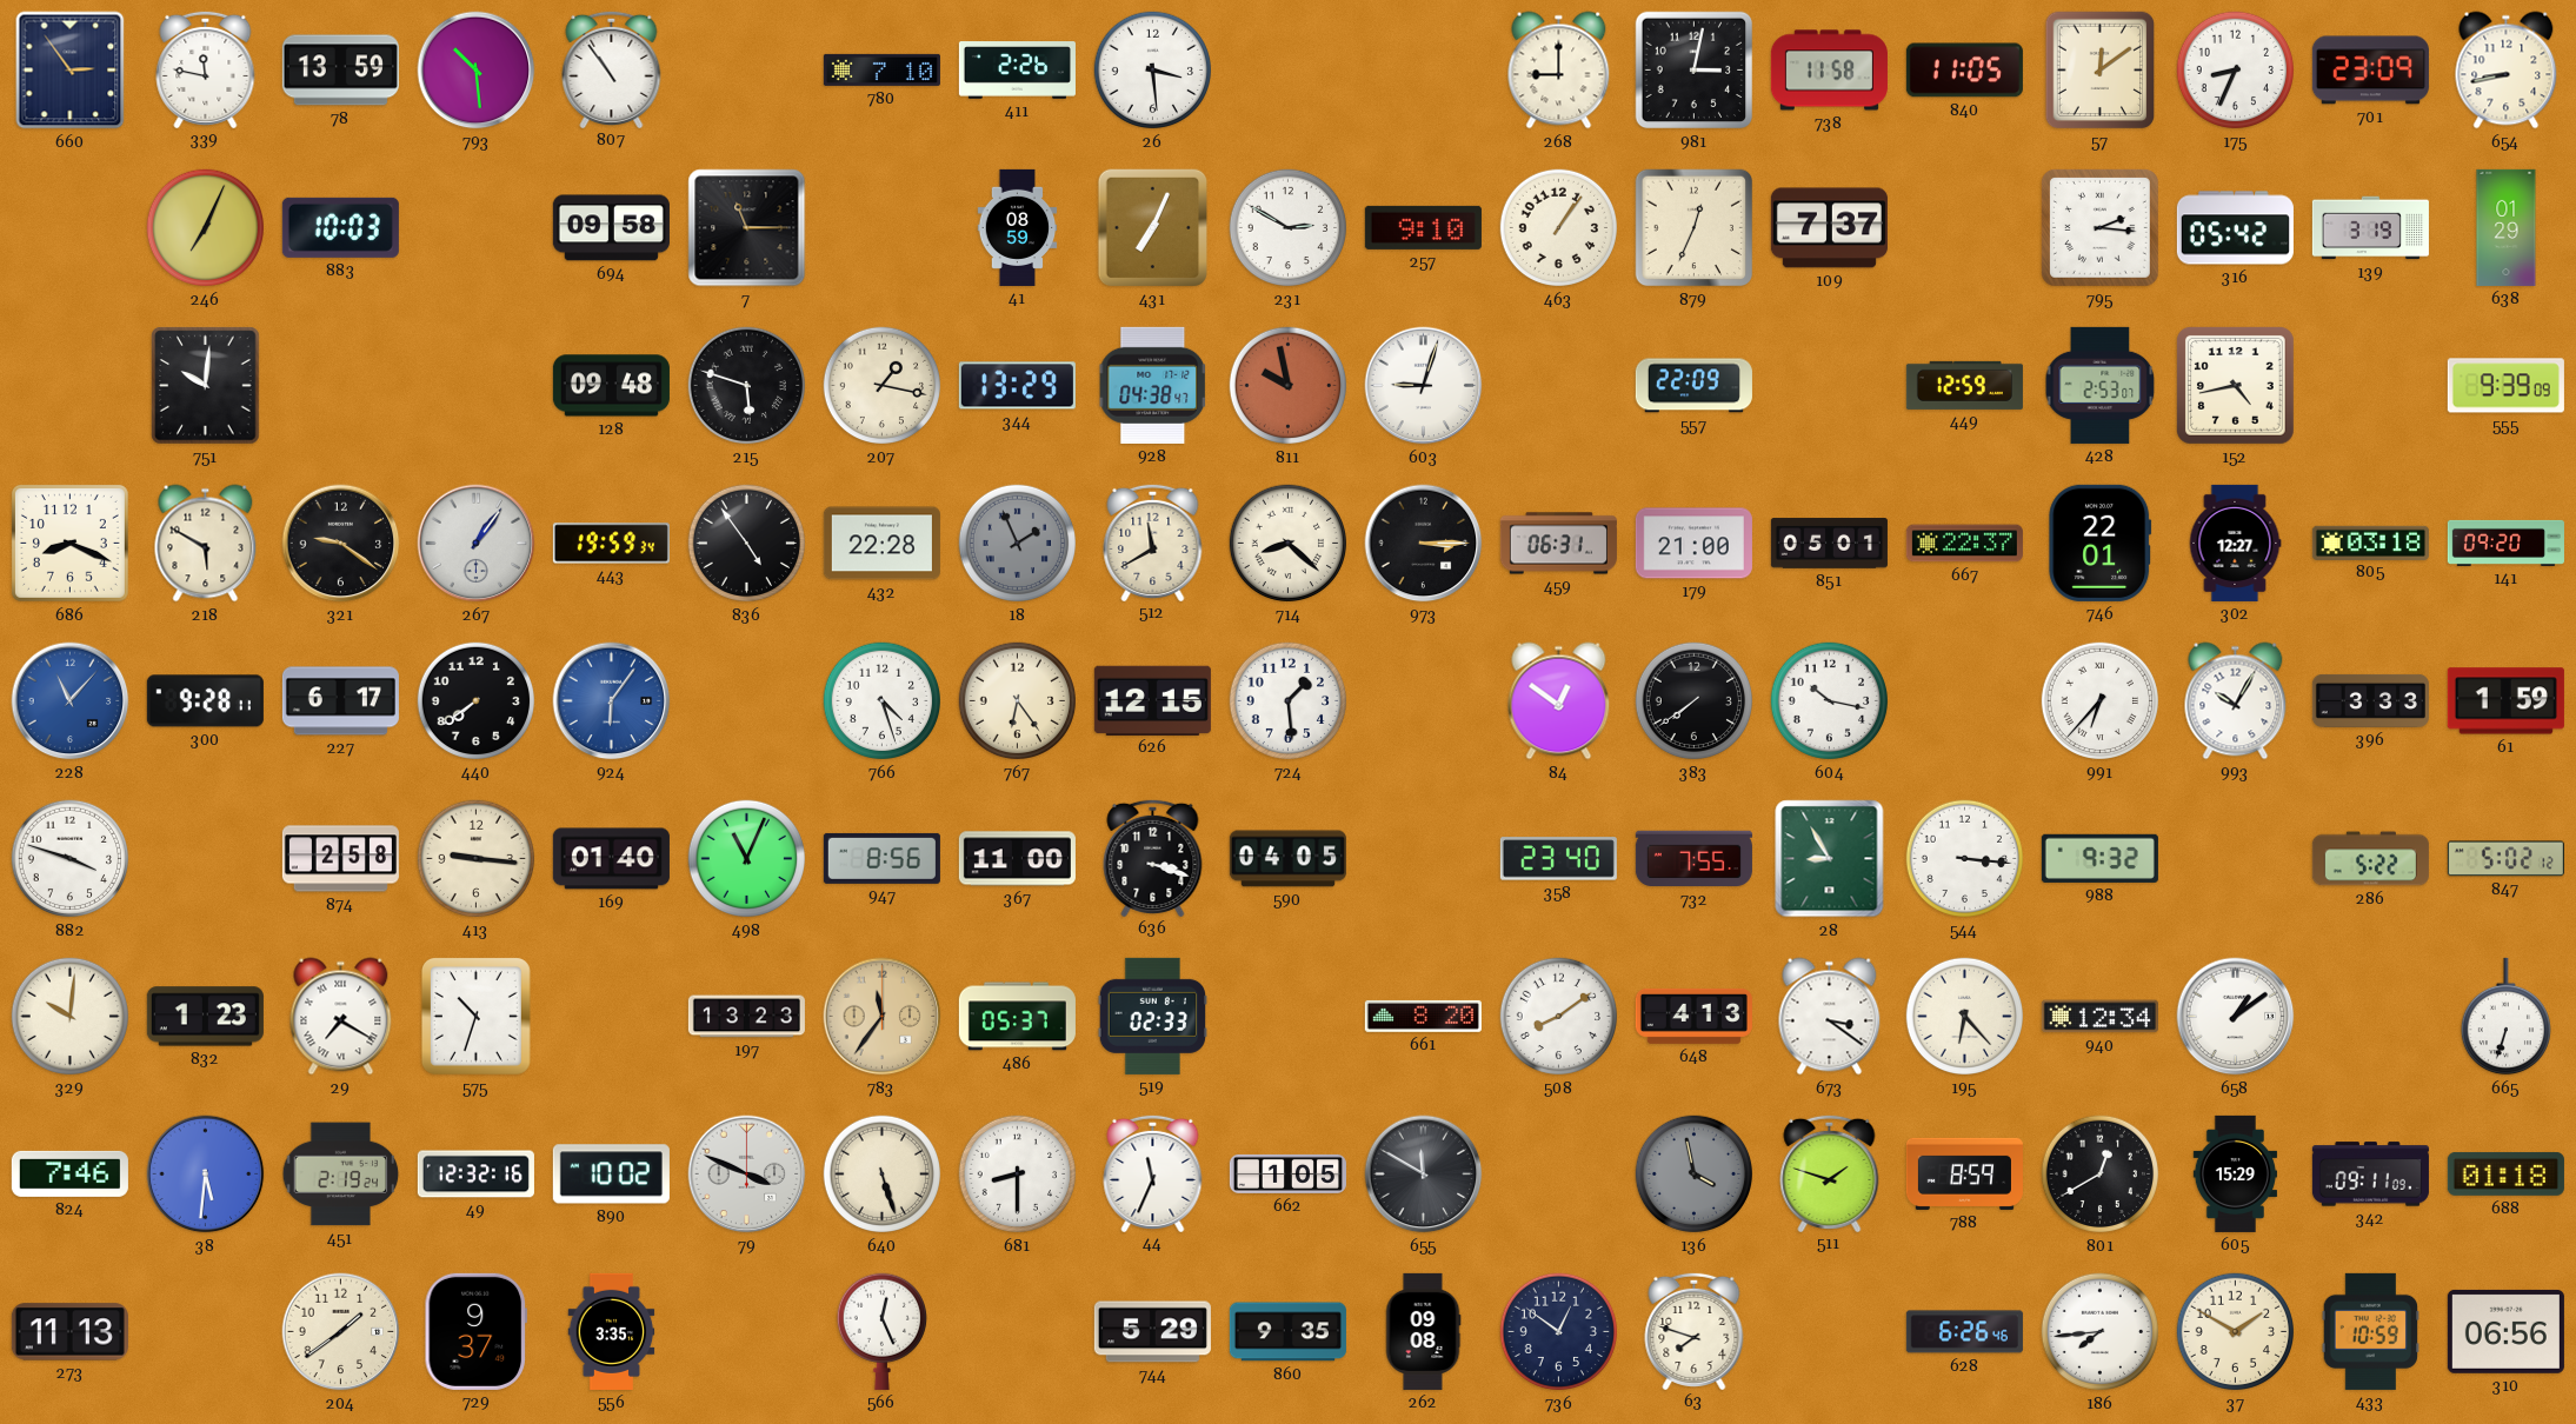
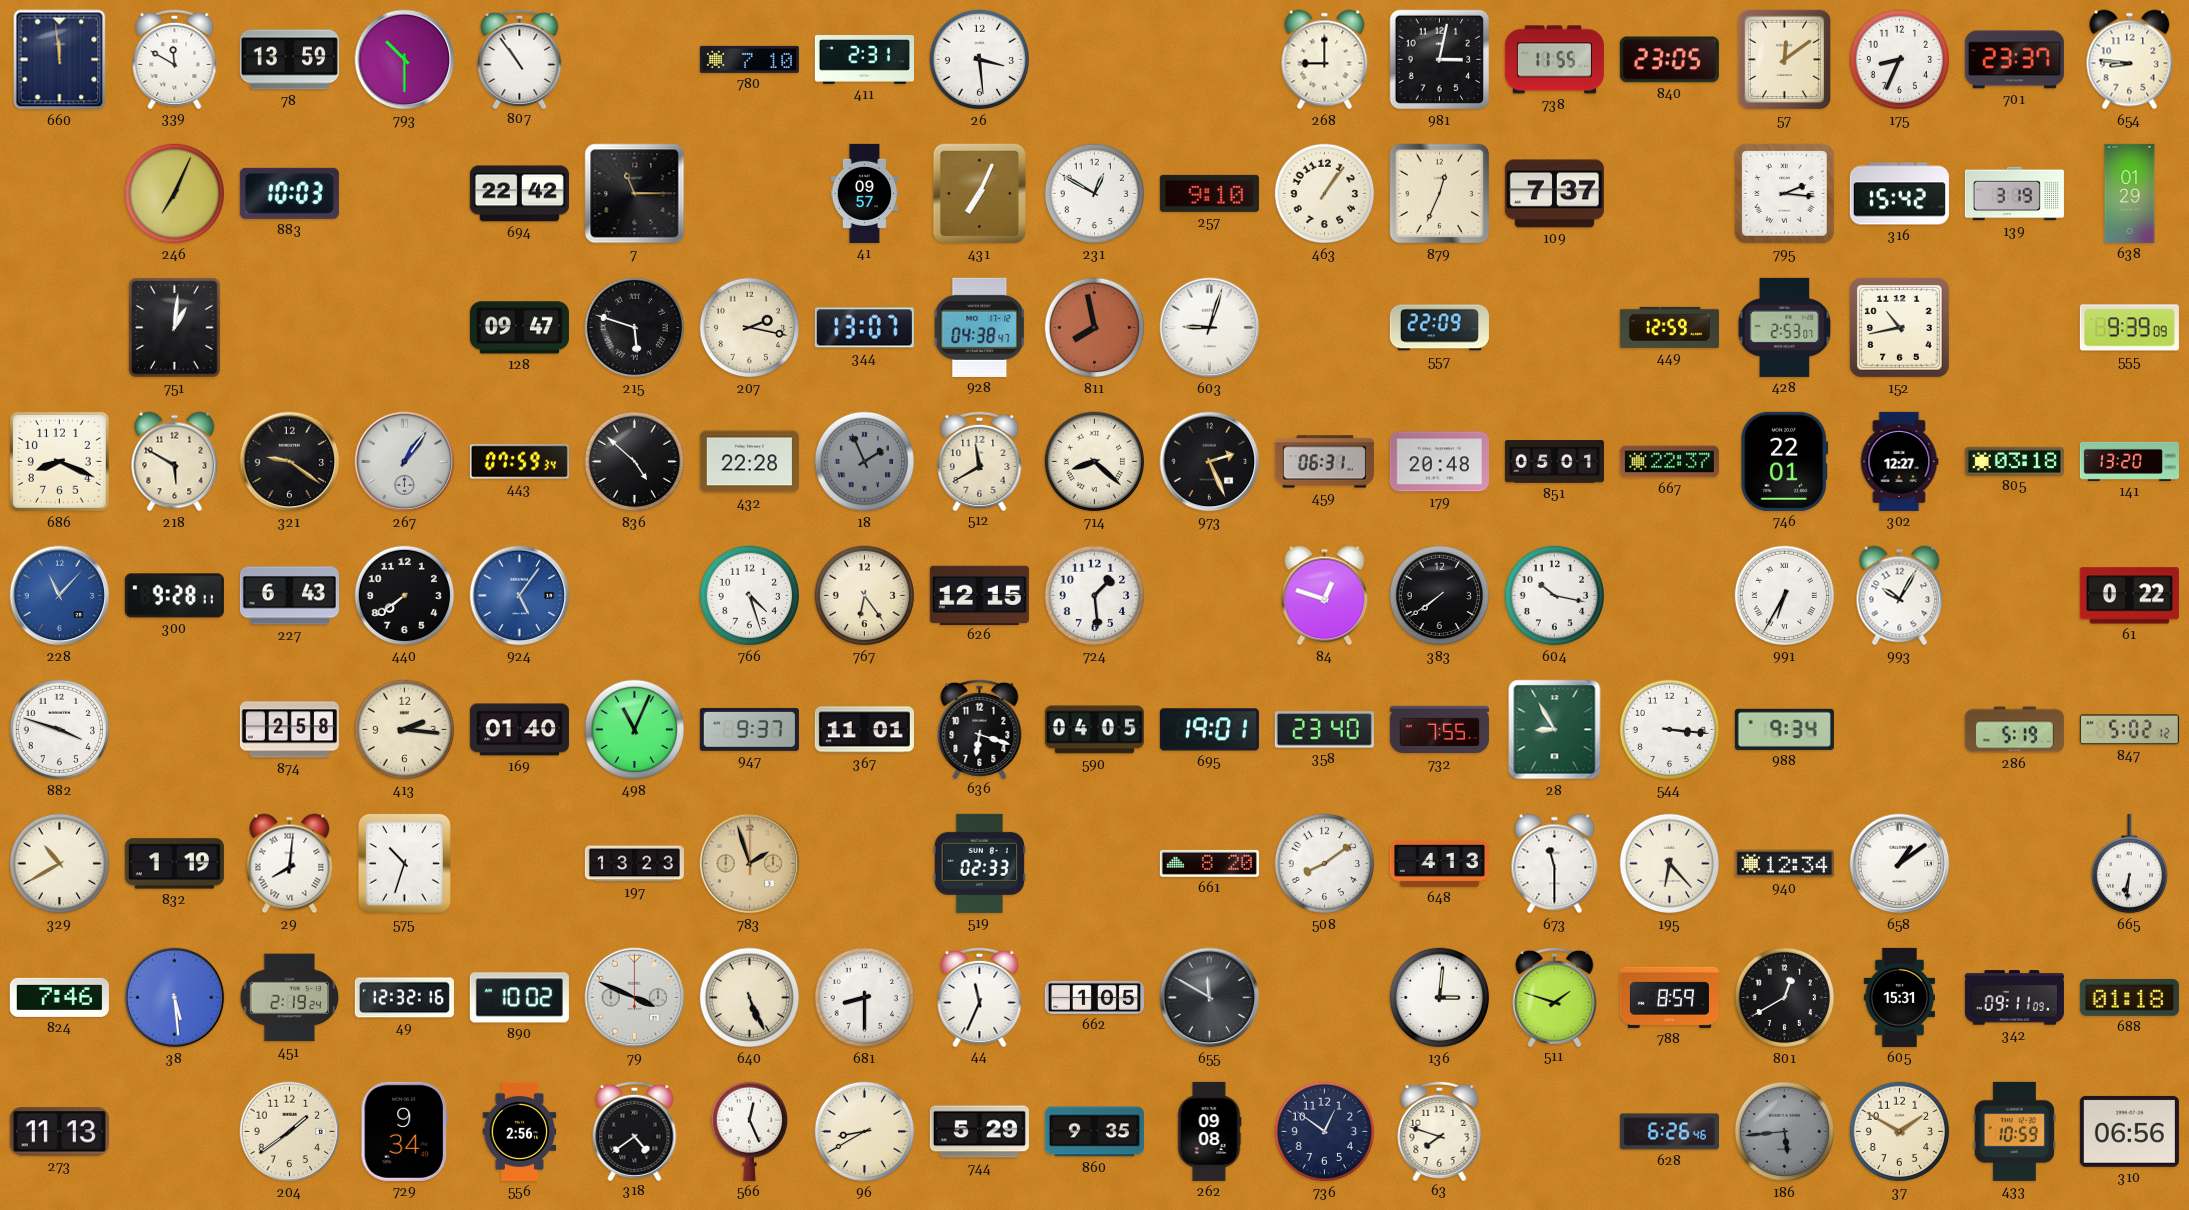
660: 2:54 -> 11:59
339: 11:47 -> 11:50
793: 10:29 -> 10:30
411: 2:26 -> 2:31
738: 11:58 -> 11:55
840: 11:05 -> 23:05
701: 23:09 -> 23:37
654: 8:43 -> 8:46
694: 09:58 -> 22:42
41: 08:59 -> 09:57
231: 2:50 -> 12:50
316: 05:42 -> 15:42
751: 10:01 -> 1:01
128: 09:48 -> 09:47
207: 1:17 -> 2:17
344: 13:29 -> 13:07
811: 9:58 -> 7:58
152: 4:43 -> 10:43
443: 19:59 -> 07:59
836: 4:54 -> 4:52
973: 3:15 -> 2:26
179: 21:00 -> 20:48
141: 09:20 -> 13:20
227: 6:17 -> 6:43
924: 6:06 -> 5:06
84: 12:51 -> 12:48
991: 6:37 -> 6:35
396: 3:33 -> none
61: 1:59 -> 0:22
413: 9:16 -> 2:16
947: 8:56 -> 9:37
367: 11:00 -> 11:01
636: 3:18 -> 6:18
695: none -> 19:01
988: 9:32 -> 9:34
286: 5:22 -> 5:19
329: 10:01 -> 10:40
832: 1:23 -> 1:19
29: 7:20 -> 8:01
783: 11:36 -> 1:57
486: 05:37 -> none
673: 3:21 -> 11:30
665: 6:33 -> 6:31
38: 5:31 -> 5:29
640: 5:27 -> 5:26
136: 3:58 -> 3:01
136 dial: grey -> white
605: 15:29 -> 15:31
729: 9:37 -> 9:34
556: 3:35 -> 2:56
318: none -> 4:39
96: none -> 8:40
186: 7:44 -> 5:44
186 dial: white -> grey
